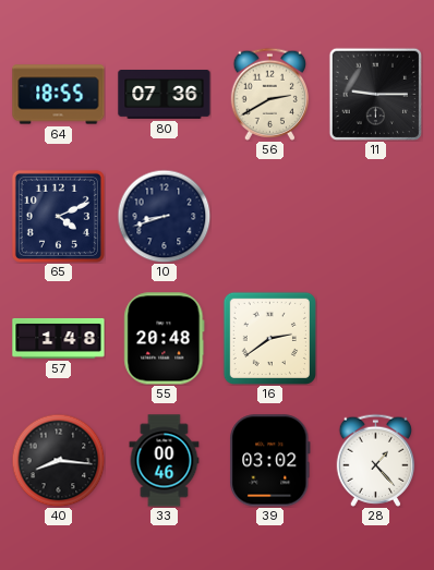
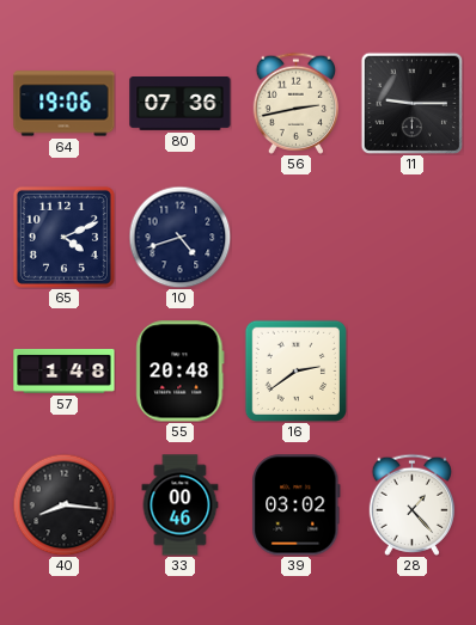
64: 18:55 -> 19:06
56: 2:40 -> 2:43
10: 8:42 -> 4:42
